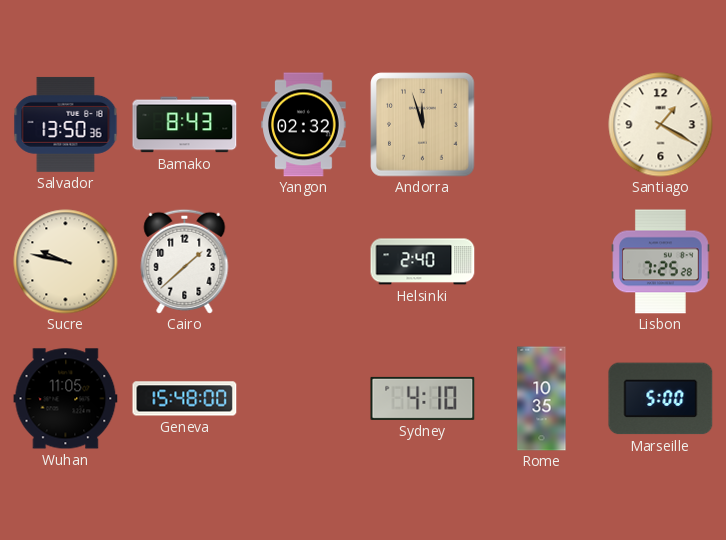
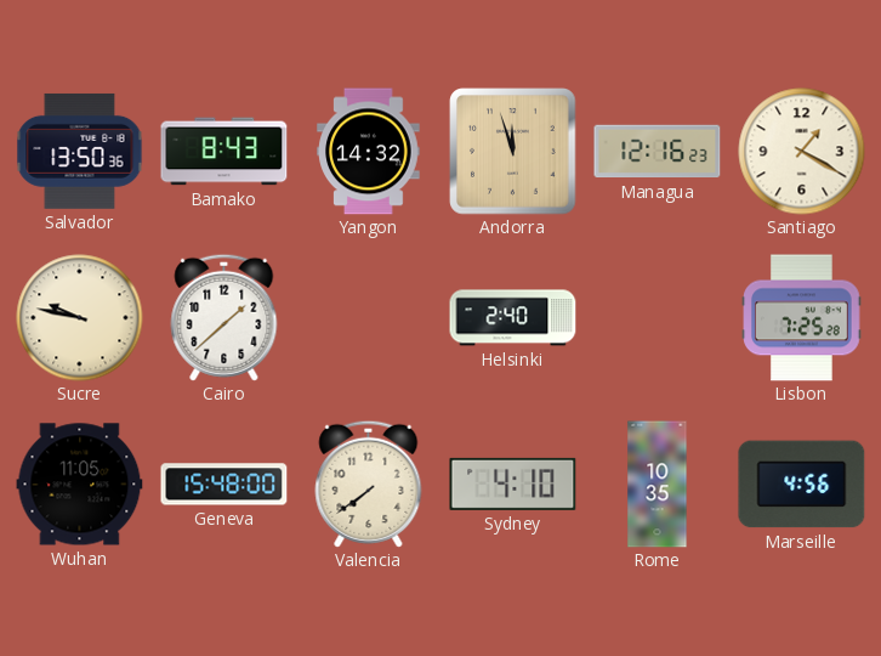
Yangon: 02:32 -> 14:32
Managua: none -> 12:16
Valencia: none -> 7:39
Marseille: 5:00 -> 4:56
